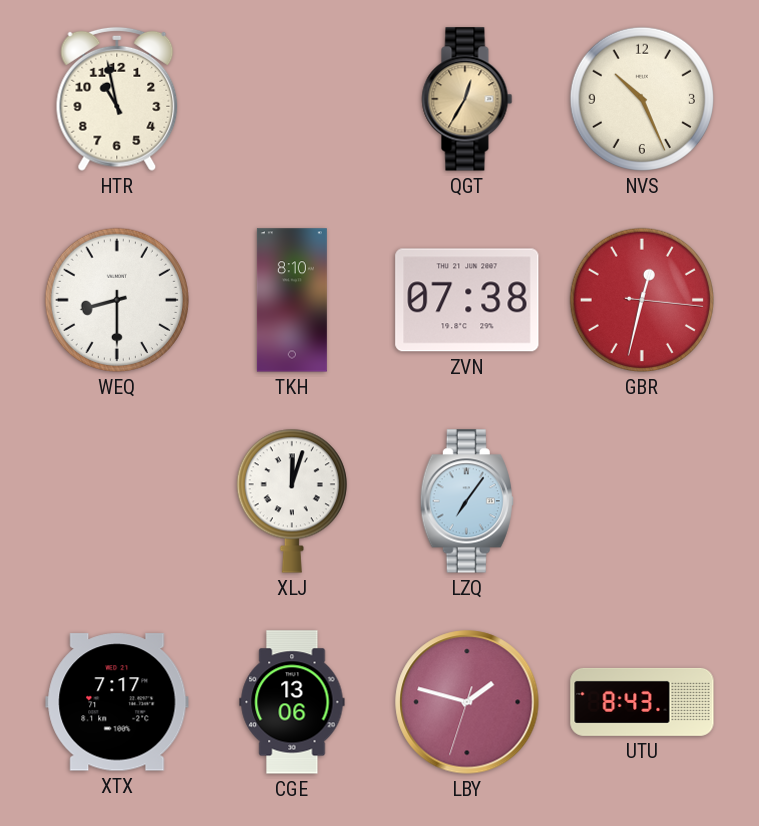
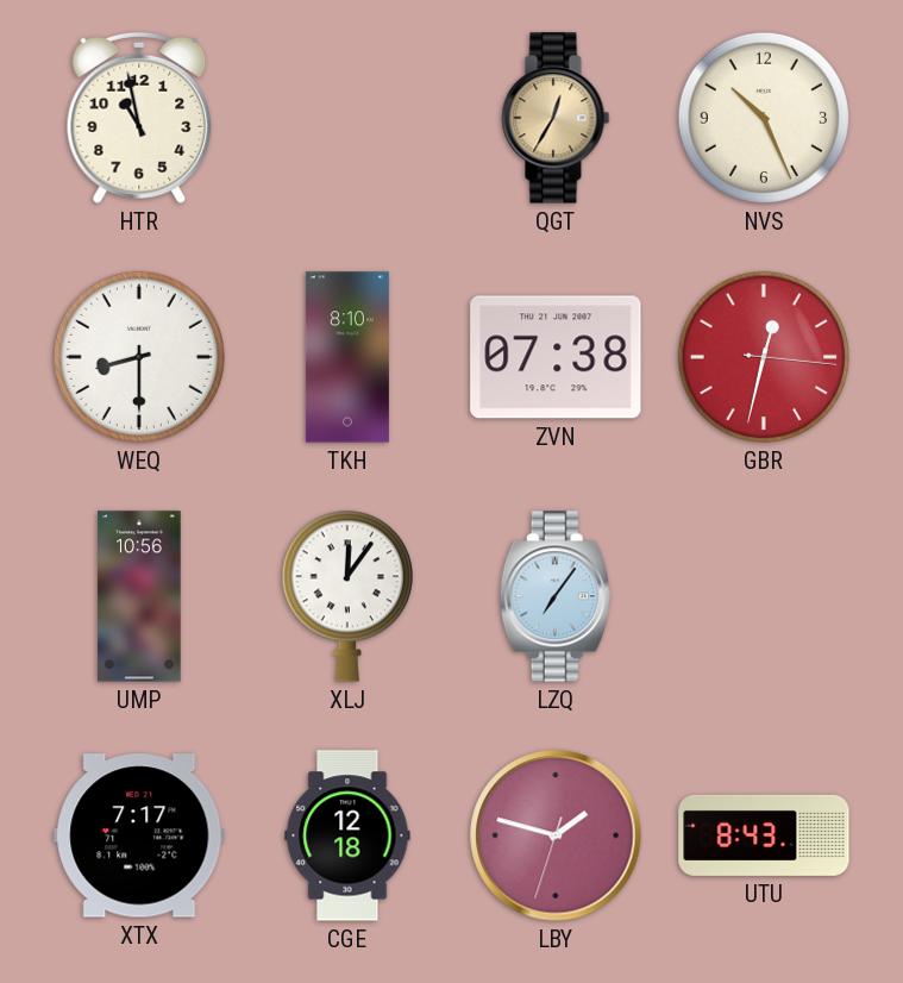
UMP: none -> 10:56
XLJ: 12:03 -> 12:06
CGE: 13:06 -> 12:18
